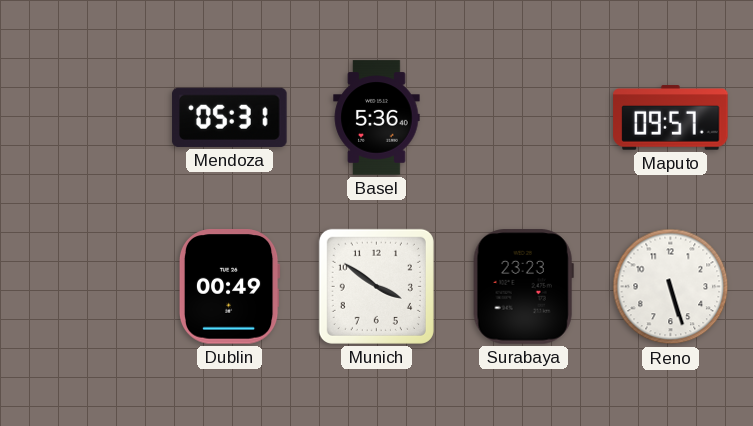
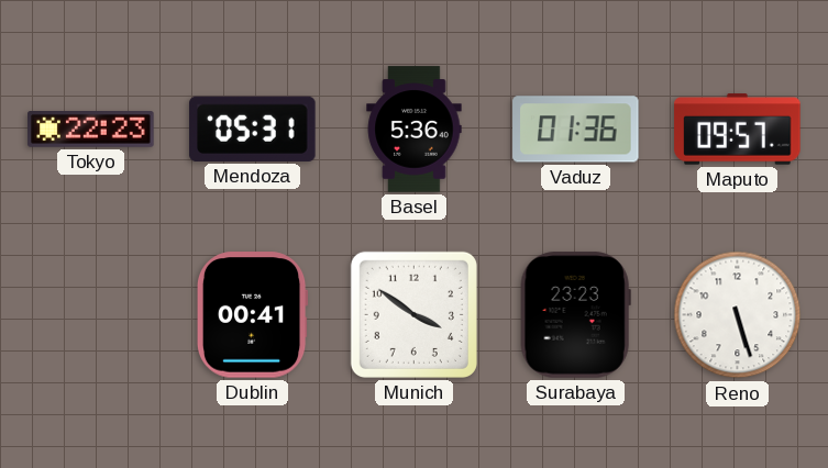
Tokyo: none -> 22:23
Vaduz: none -> 01:36
Dublin: 00:49 -> 00:41
